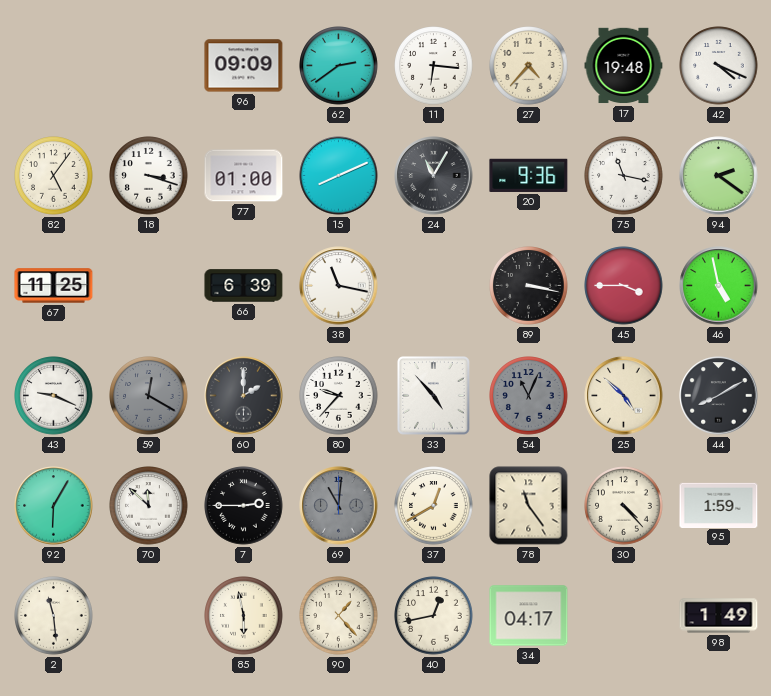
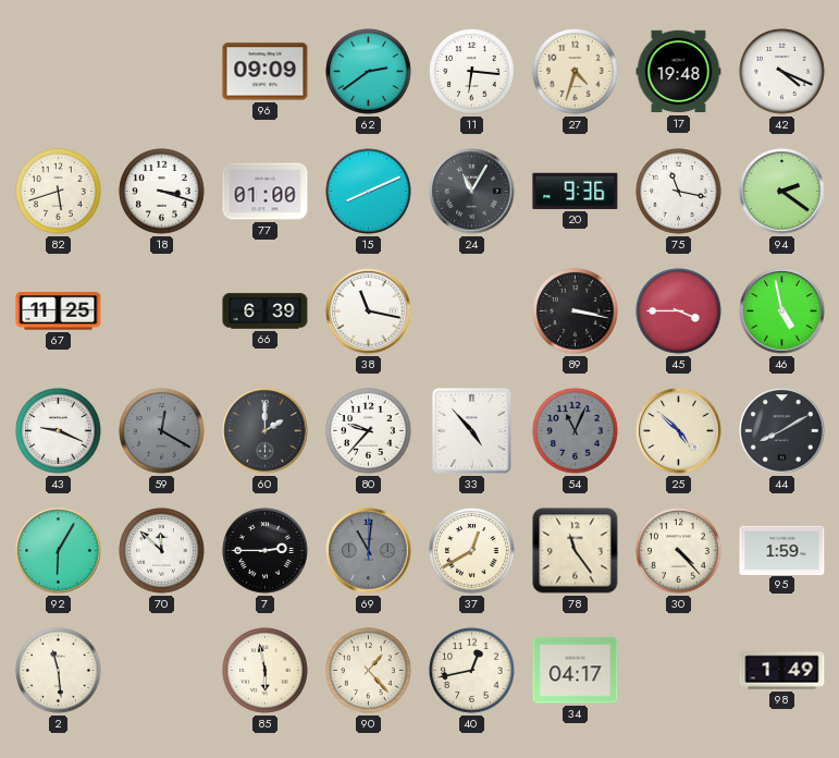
27: 4:37 -> 4:33
82: 5:06 -> 5:42
